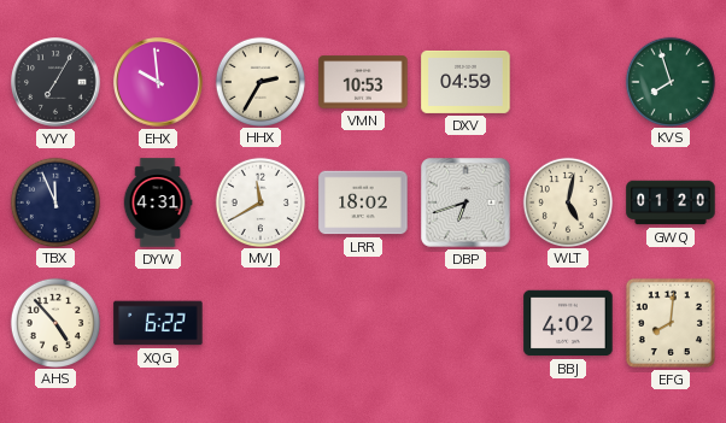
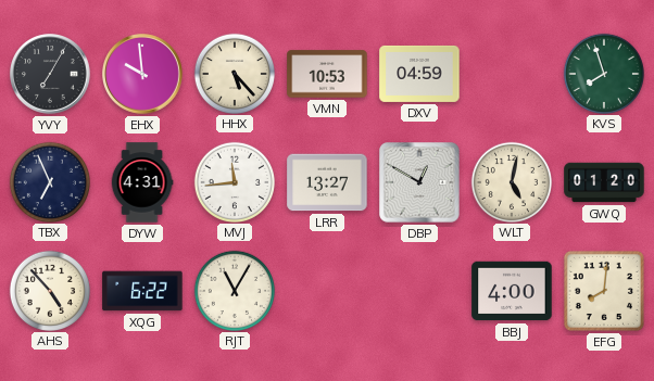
HHX: 2:35 -> 5:23
TBX: 11:56 -> 6:56
MVJ: 11:40 -> 11:44
LRR: 18:02 -> 13:27
DBP: 6:42 -> 12:50
RJT: none -> 11:05
BBJ: 4:02 -> 4:00
